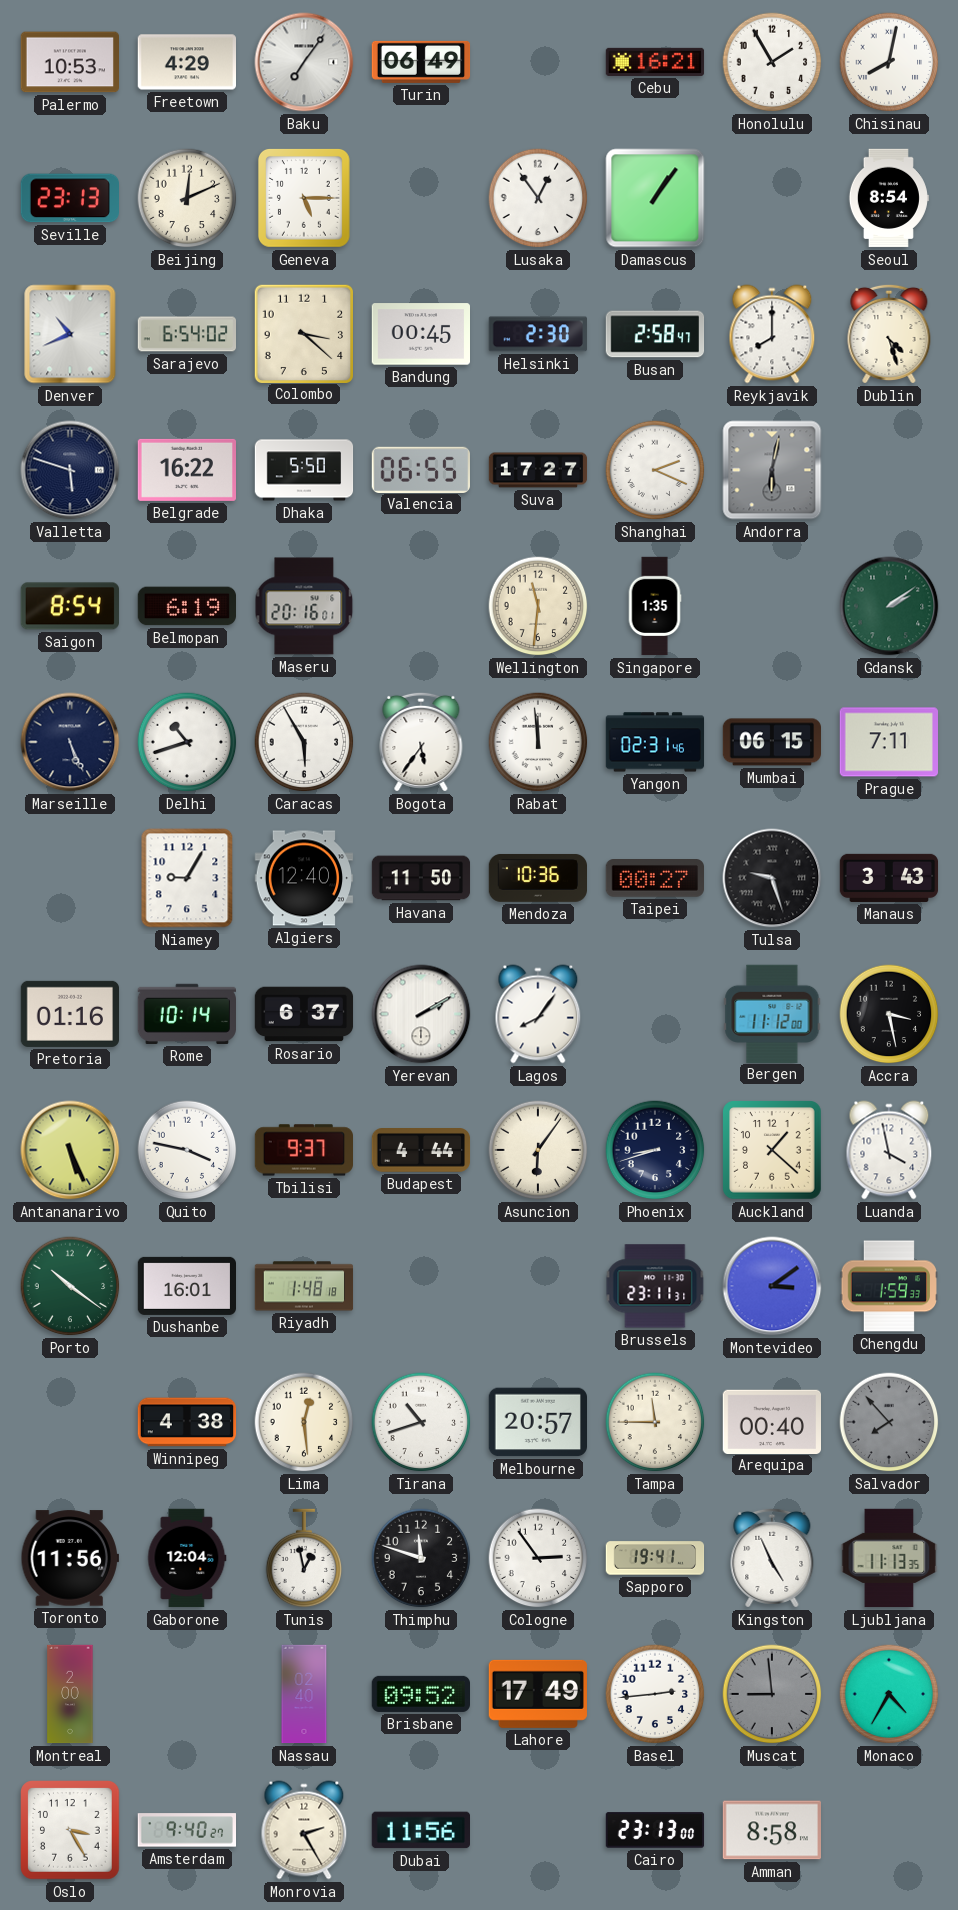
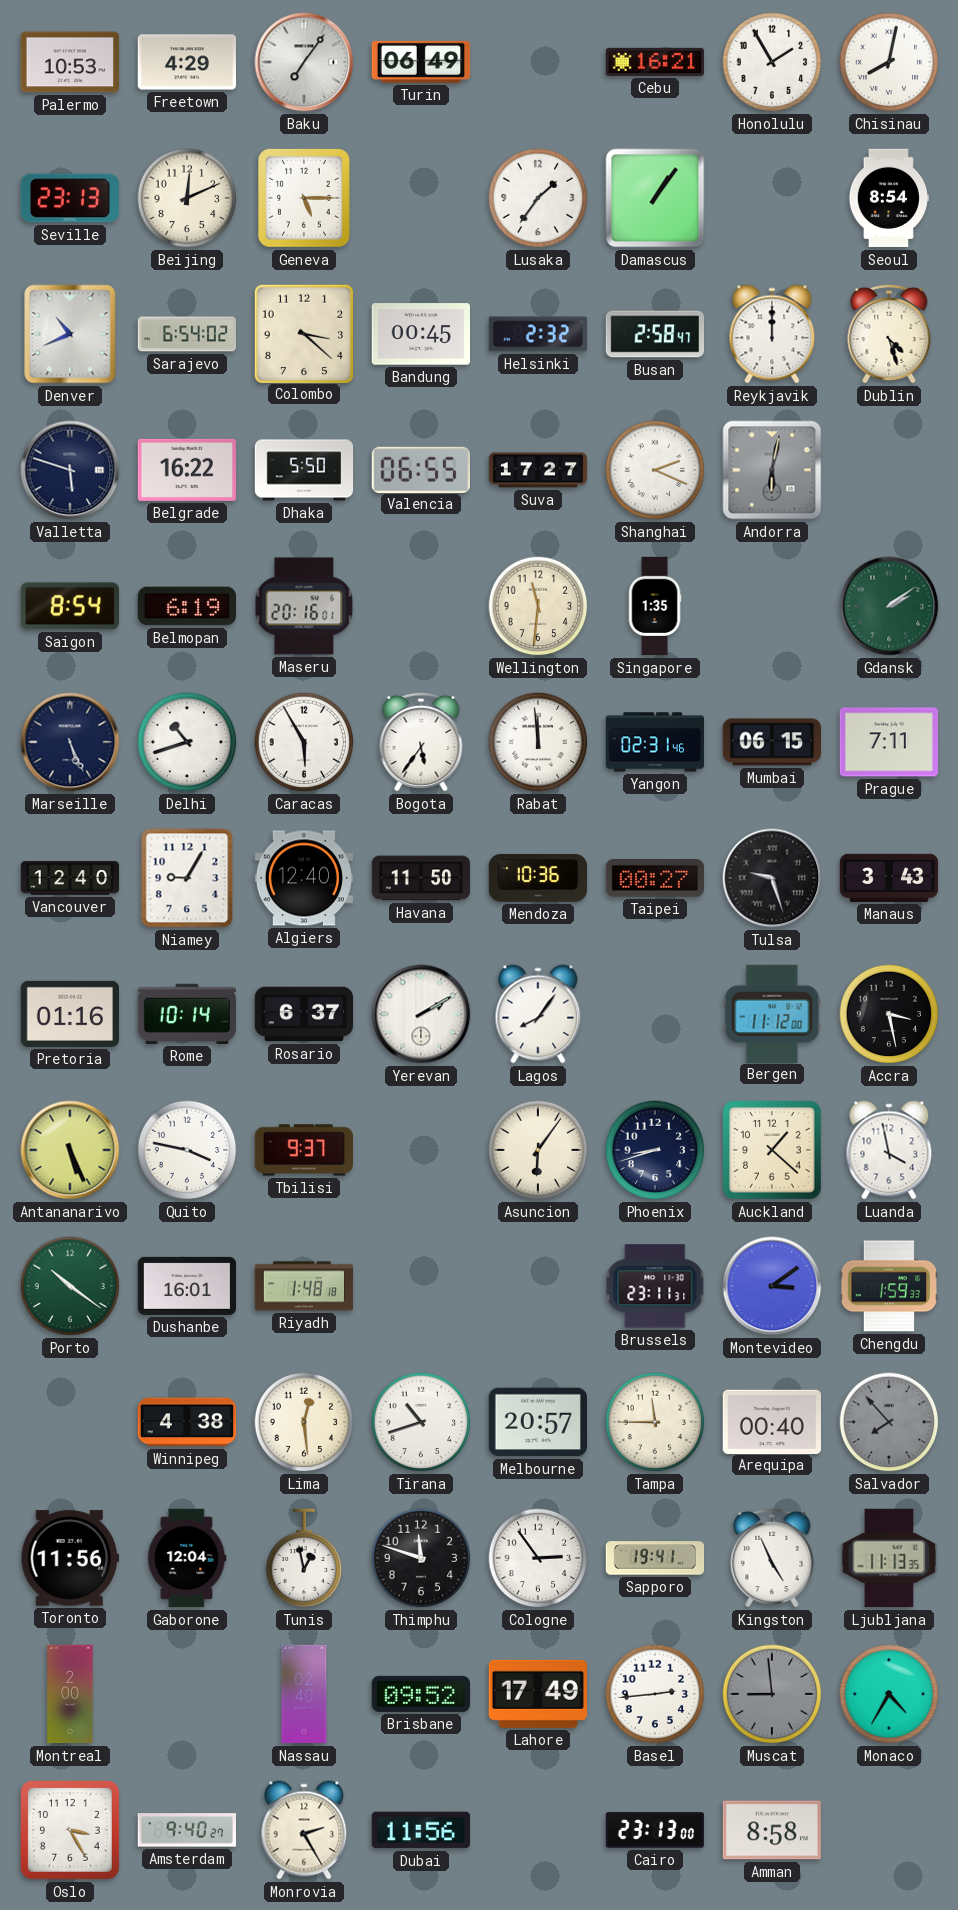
Lusaka: 12:54 -> 1:36
Helsinki: 2:30 -> 2:32
Reykjavik: 8:00 -> 12:00
Vancouver: none -> 12:40
Budapest: 4:44 -> none
